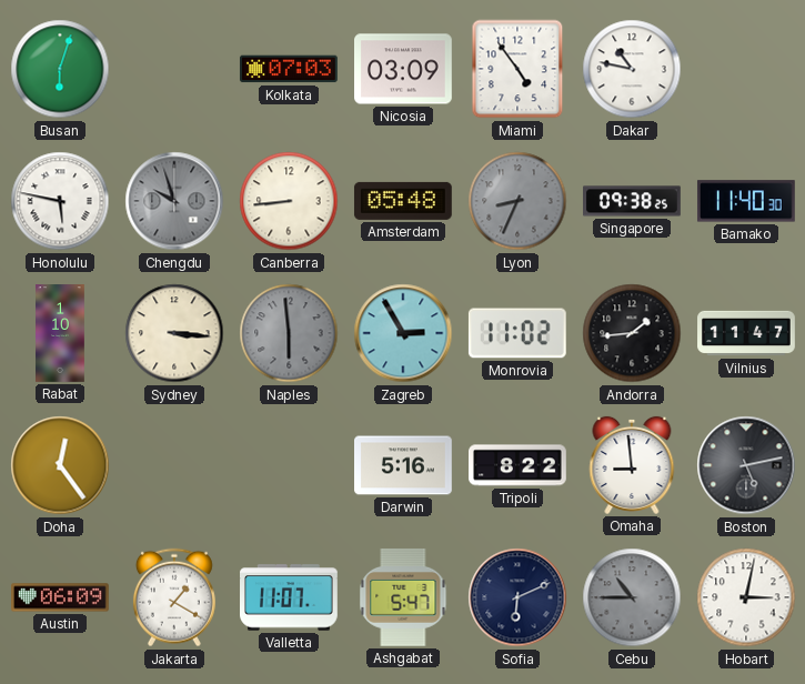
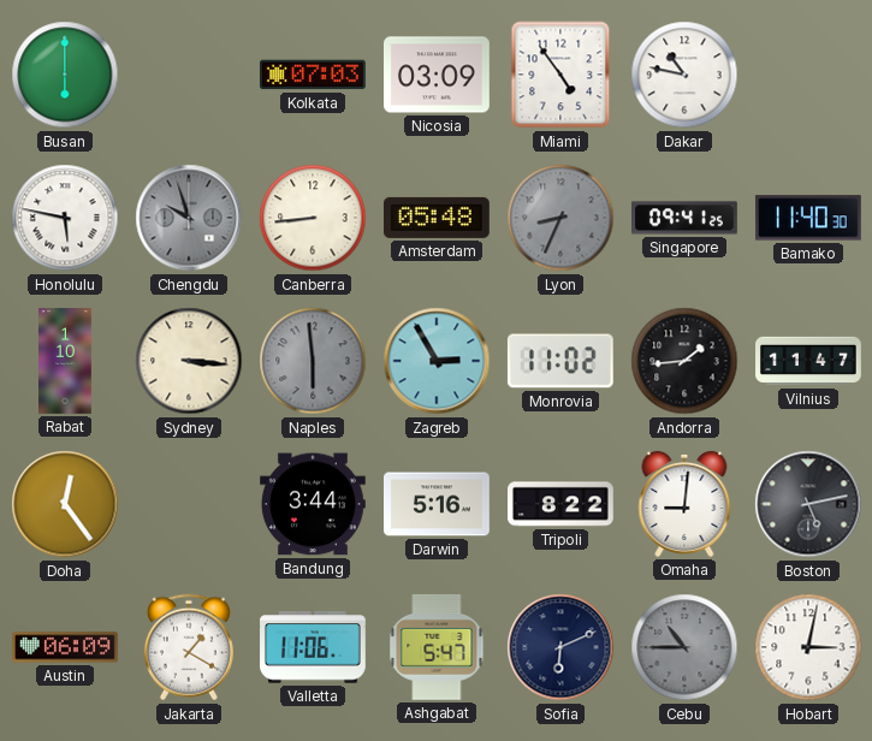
Busan: 6:03 -> 6:00
Singapore: 09:38 -> 09:41
Bandung: none -> 3:44
Omaha: 8:59 -> 9:01
Valletta: 11:07 -> 11:06
